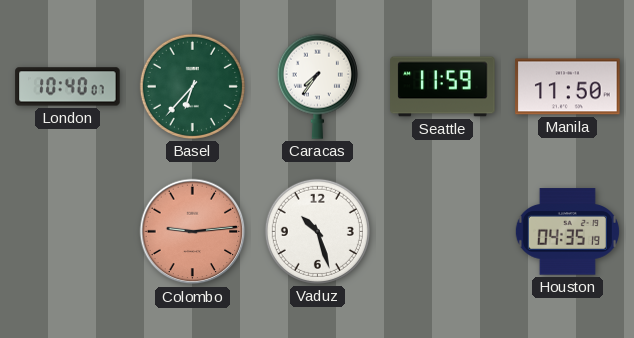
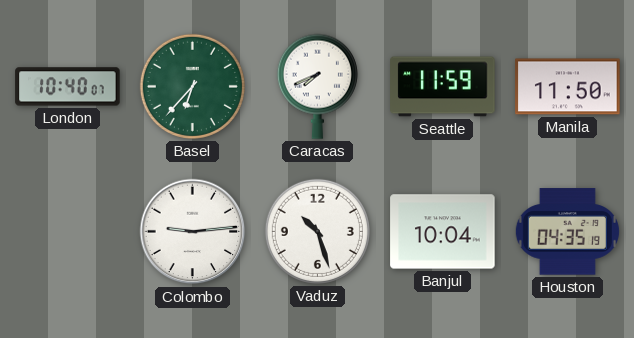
Caracas: 7:36 -> 7:41
Colombo dial: salmon -> white
Banjul: none -> 10:04
